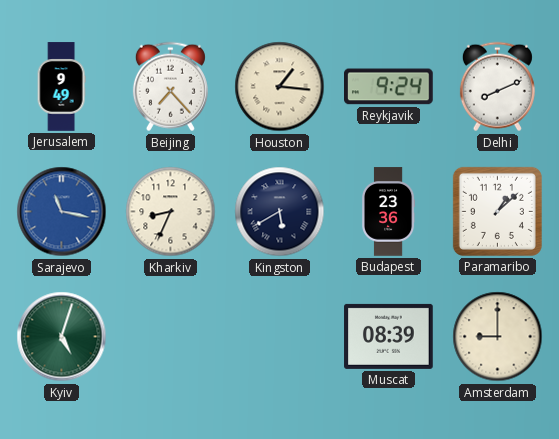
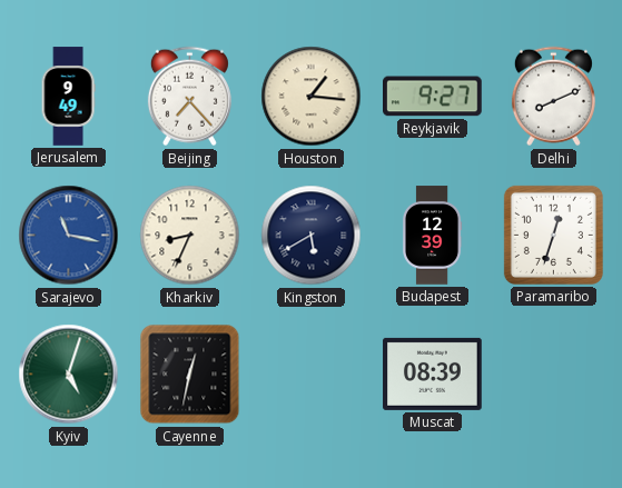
Reykjavik: 9:24 -> 9:27
Budapest: 23:36 -> 12:39
Paramaribo: 1:08 -> 12:33
Cayenne: none -> 12:32
Amsterdam: 9:00 -> none
